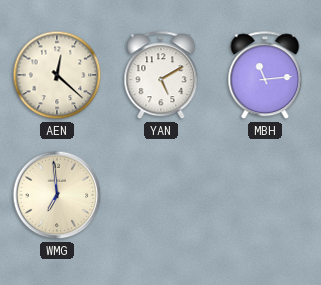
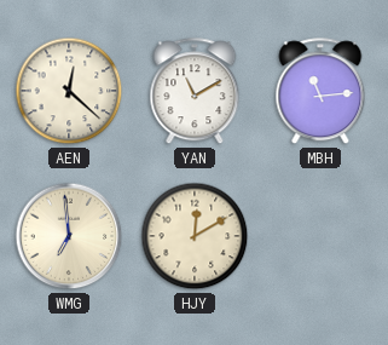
YAN: 5:10 -> 11:10
HJY: none -> 12:10
